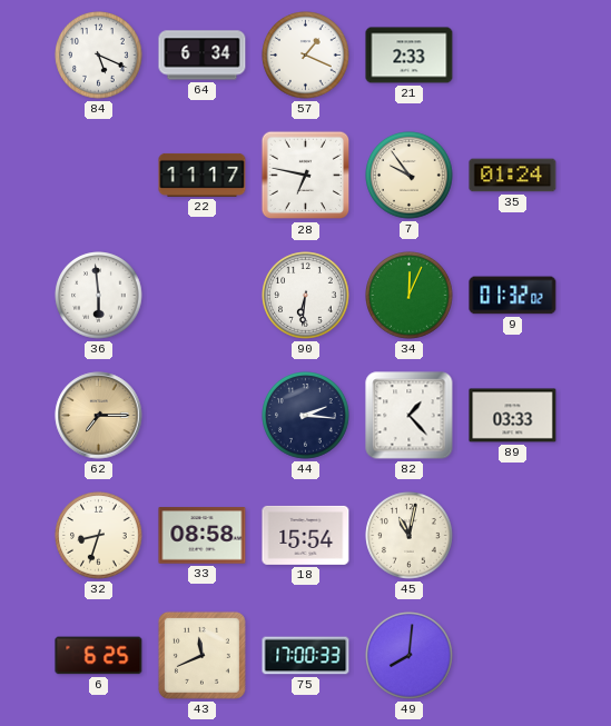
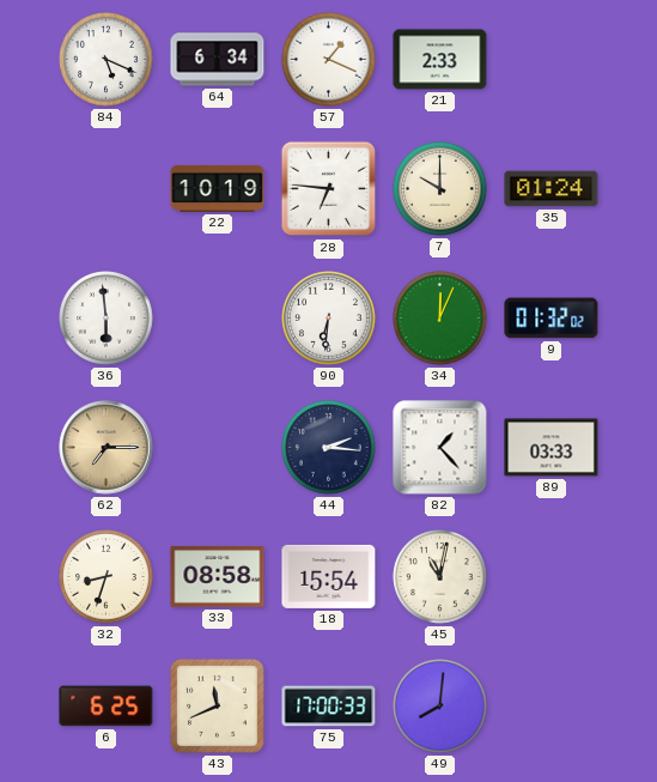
22: 11:17 -> 10:19
28: 6:47 -> 6:46
7: 9:54 -> 10:00
